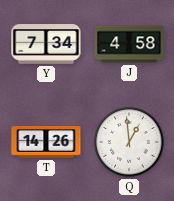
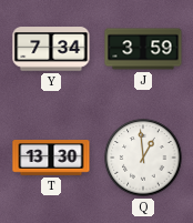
J: 4:58 -> 3:59
T: 14:26 -> 13:30
